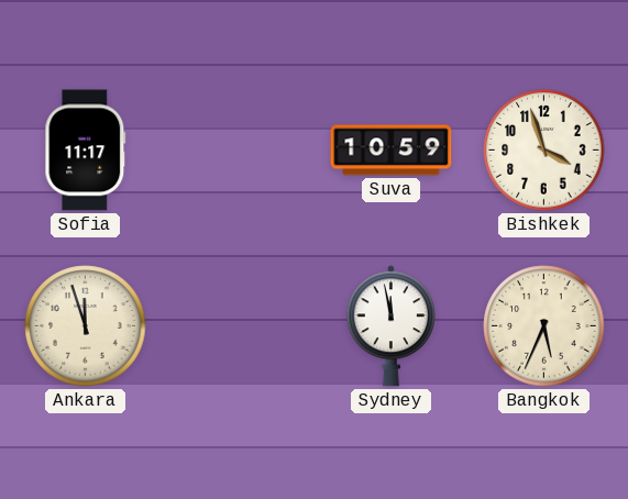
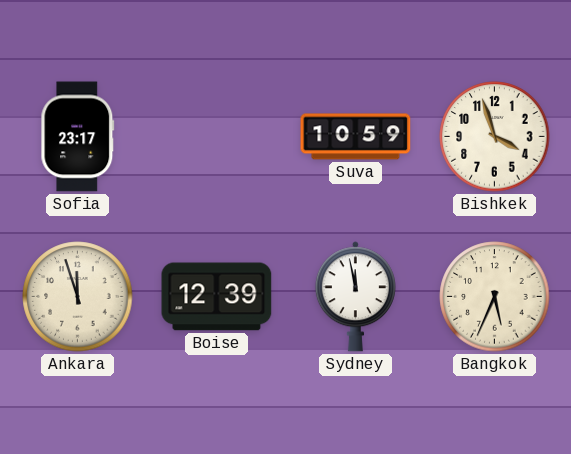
Sofia: 11:17 -> 23:17
Boise: none -> 12:39
